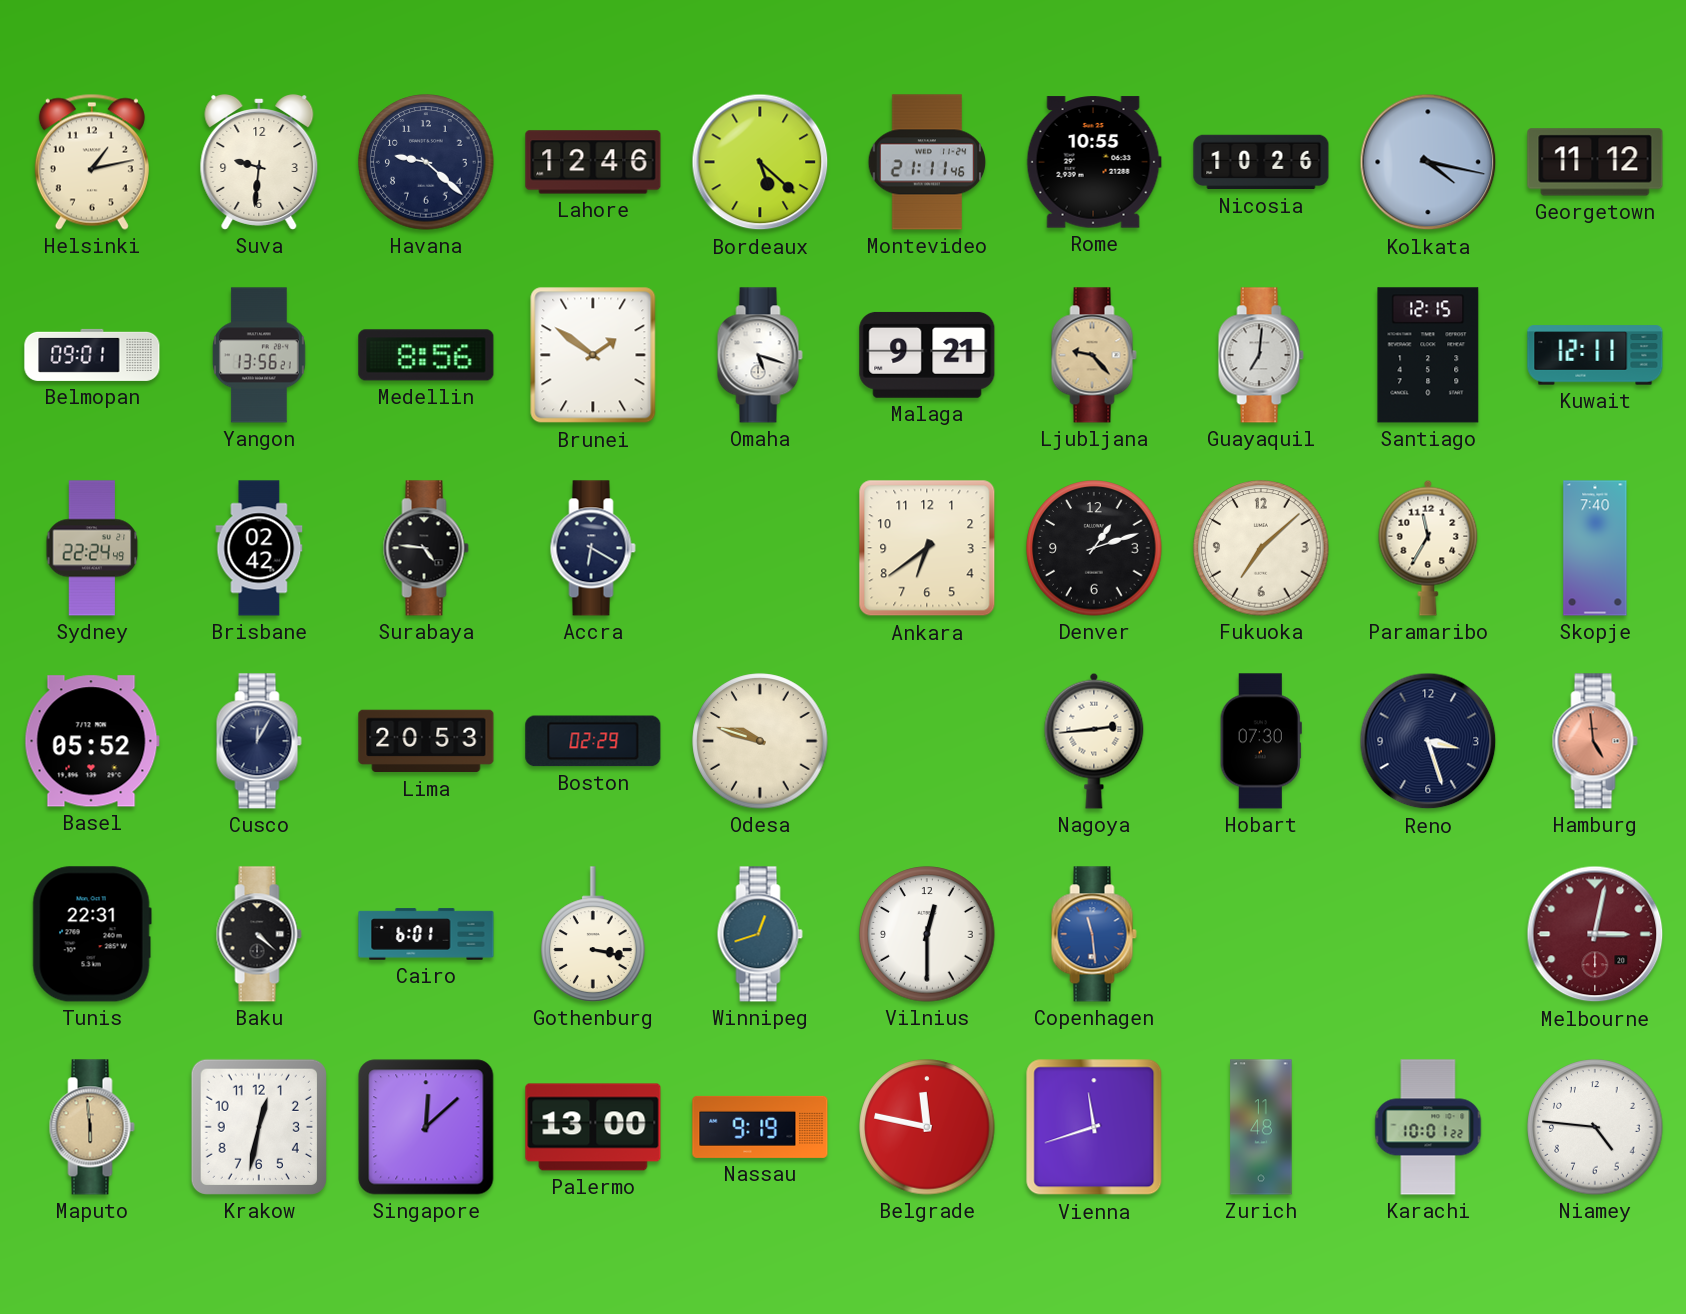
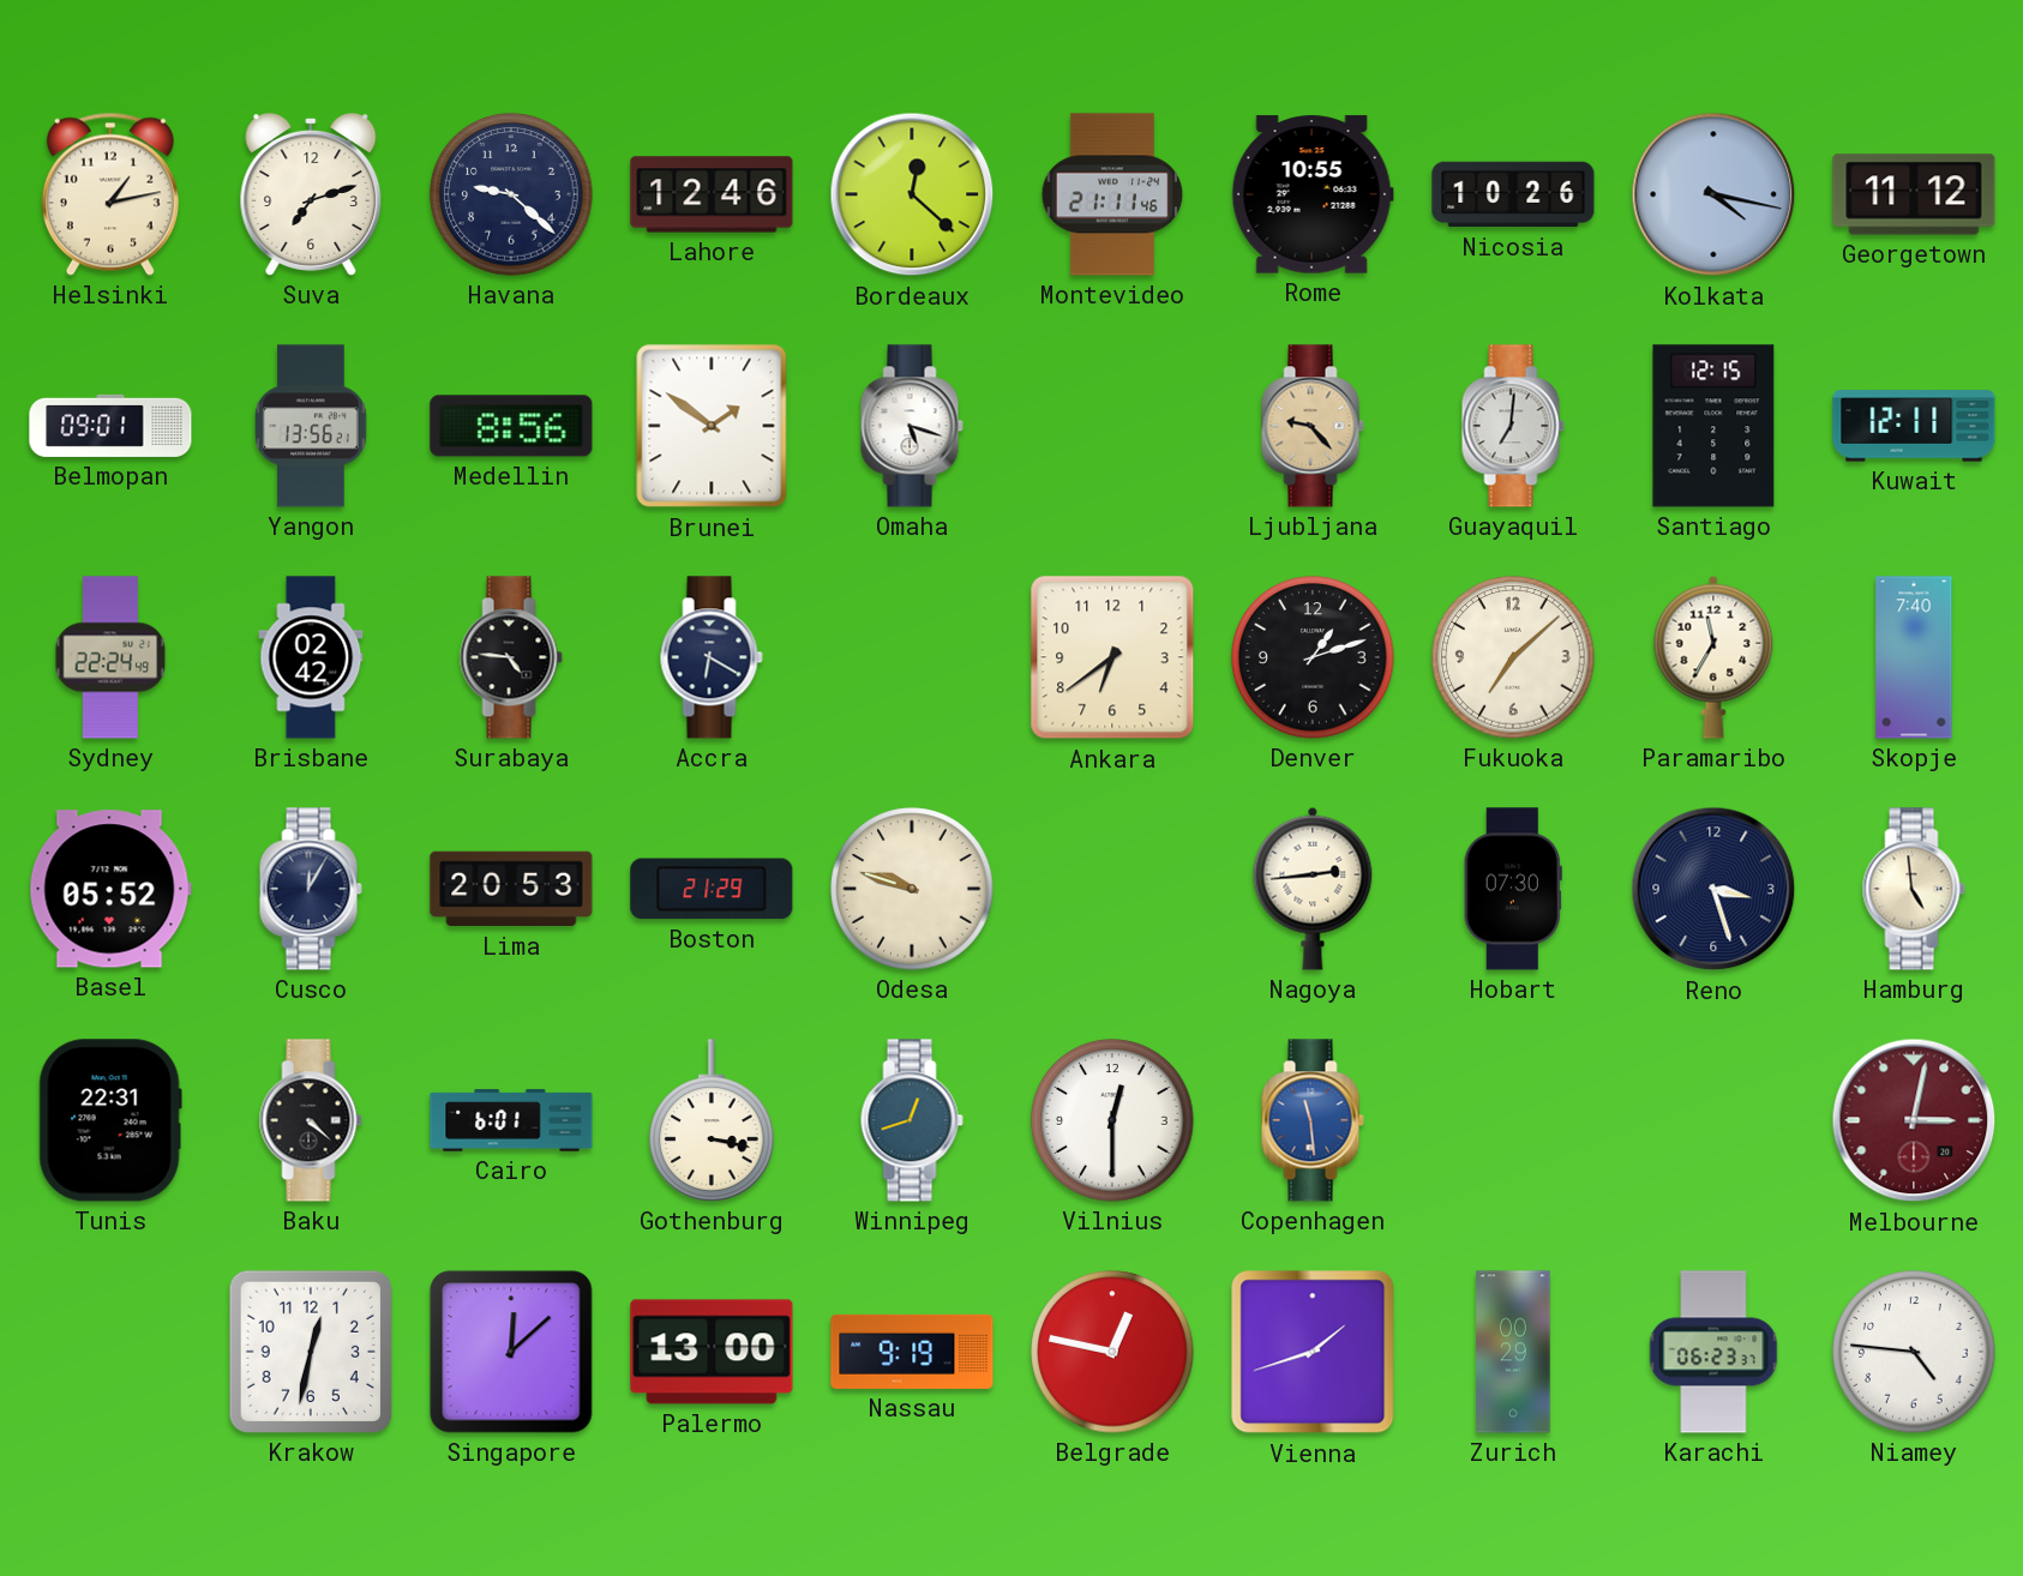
Suva: 9:31 -> 7:12
Bordeaux: 5:22 -> 12:22
Malaga: 9:21 -> none
Boston: 02:29 -> 21:29
Hamburg dial: salmon -> cream
Maputo: 5:59 -> none
Belgrade: 11:47 -> 12:47
Vienna: 11:42 -> 1:42
Zurich: 11:48 -> 00:29
Karachi: 10:01 -> 06:23
